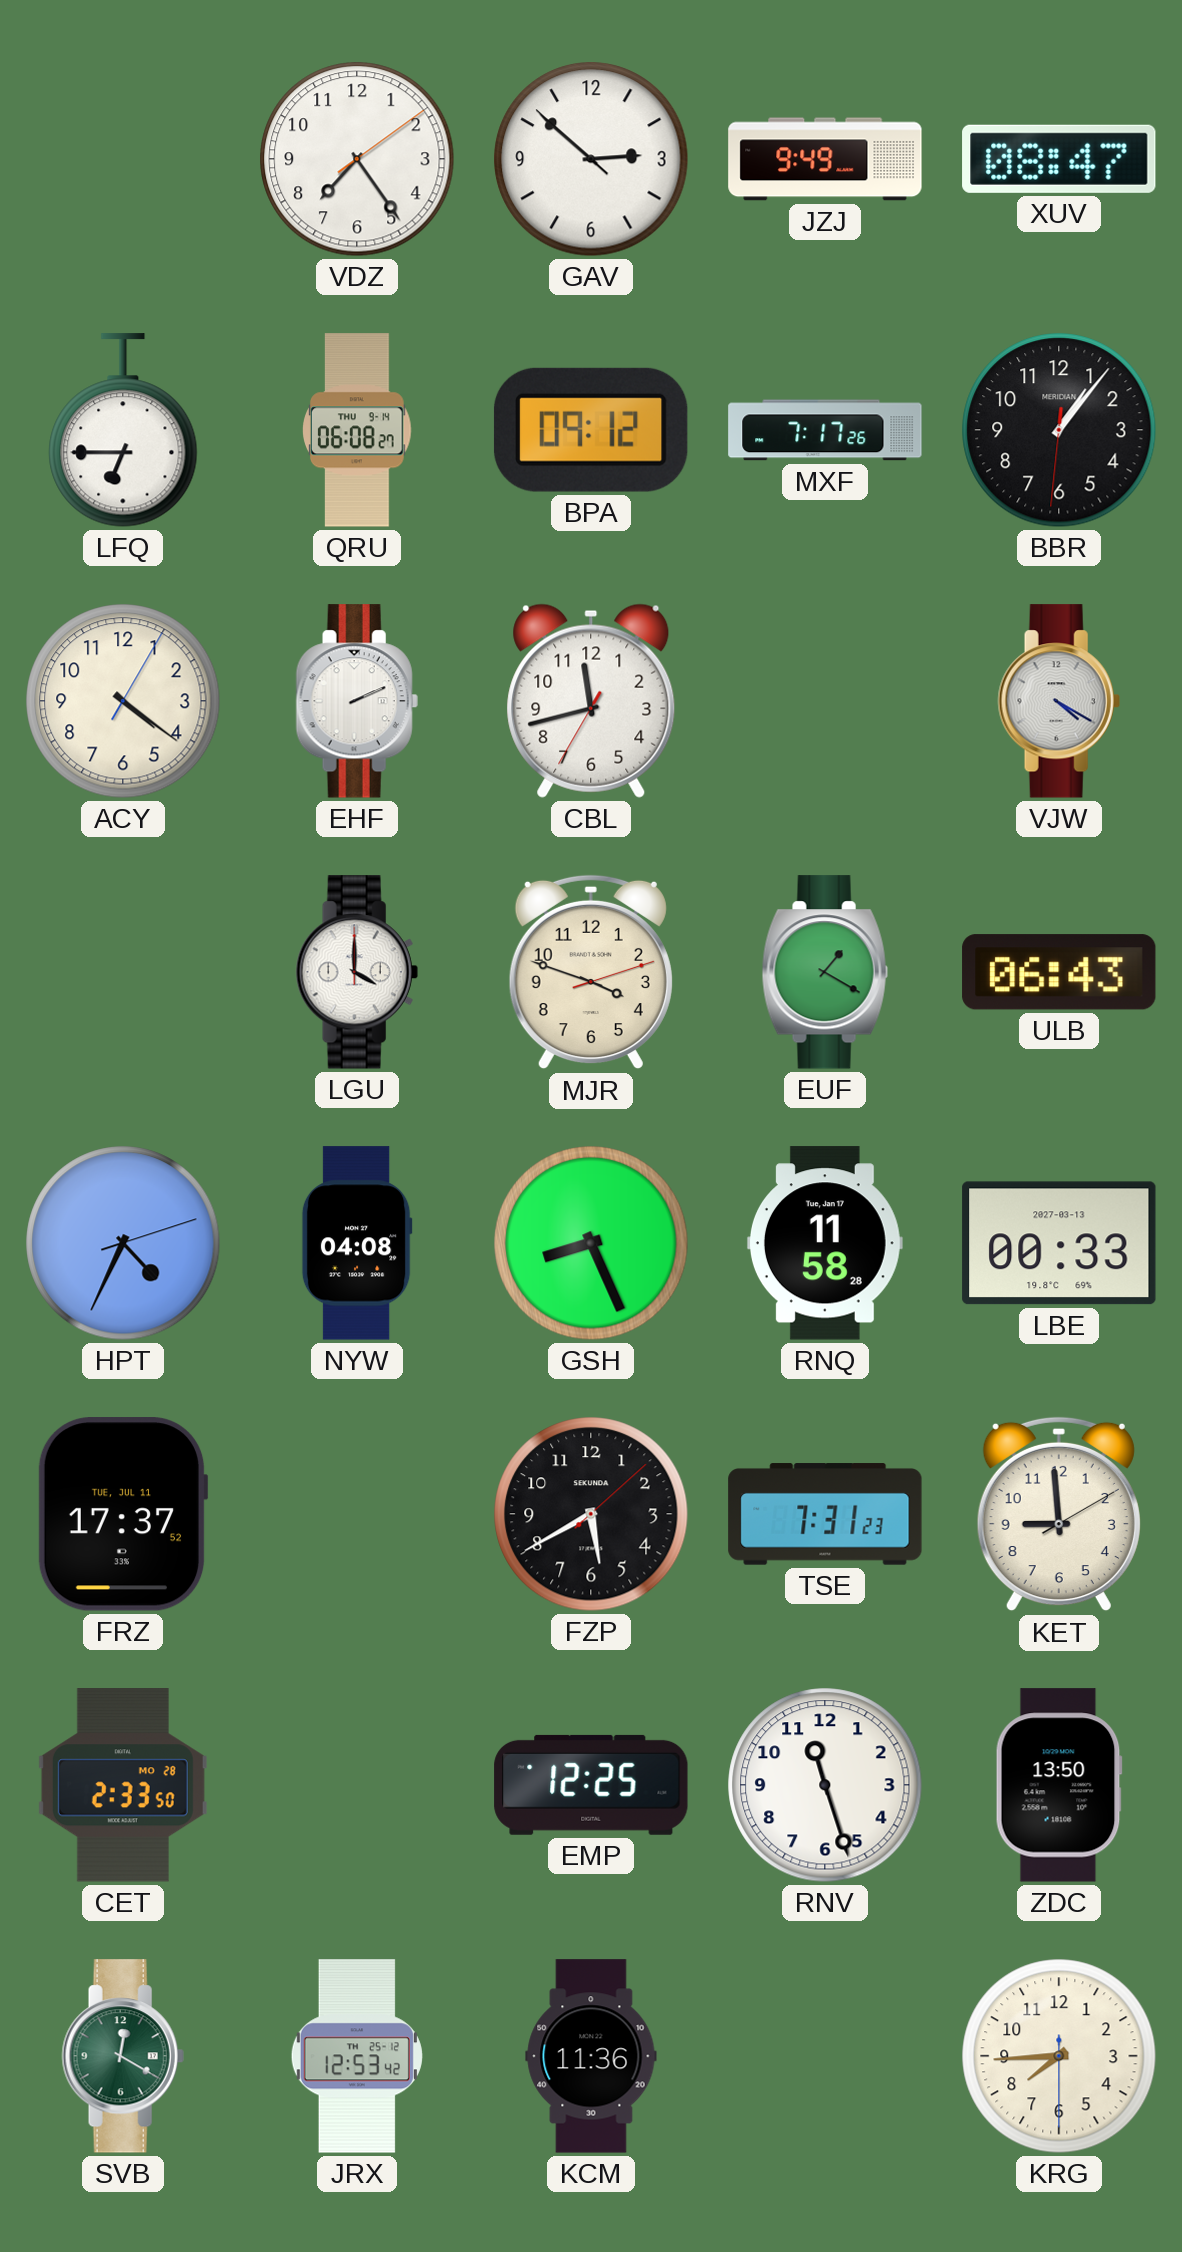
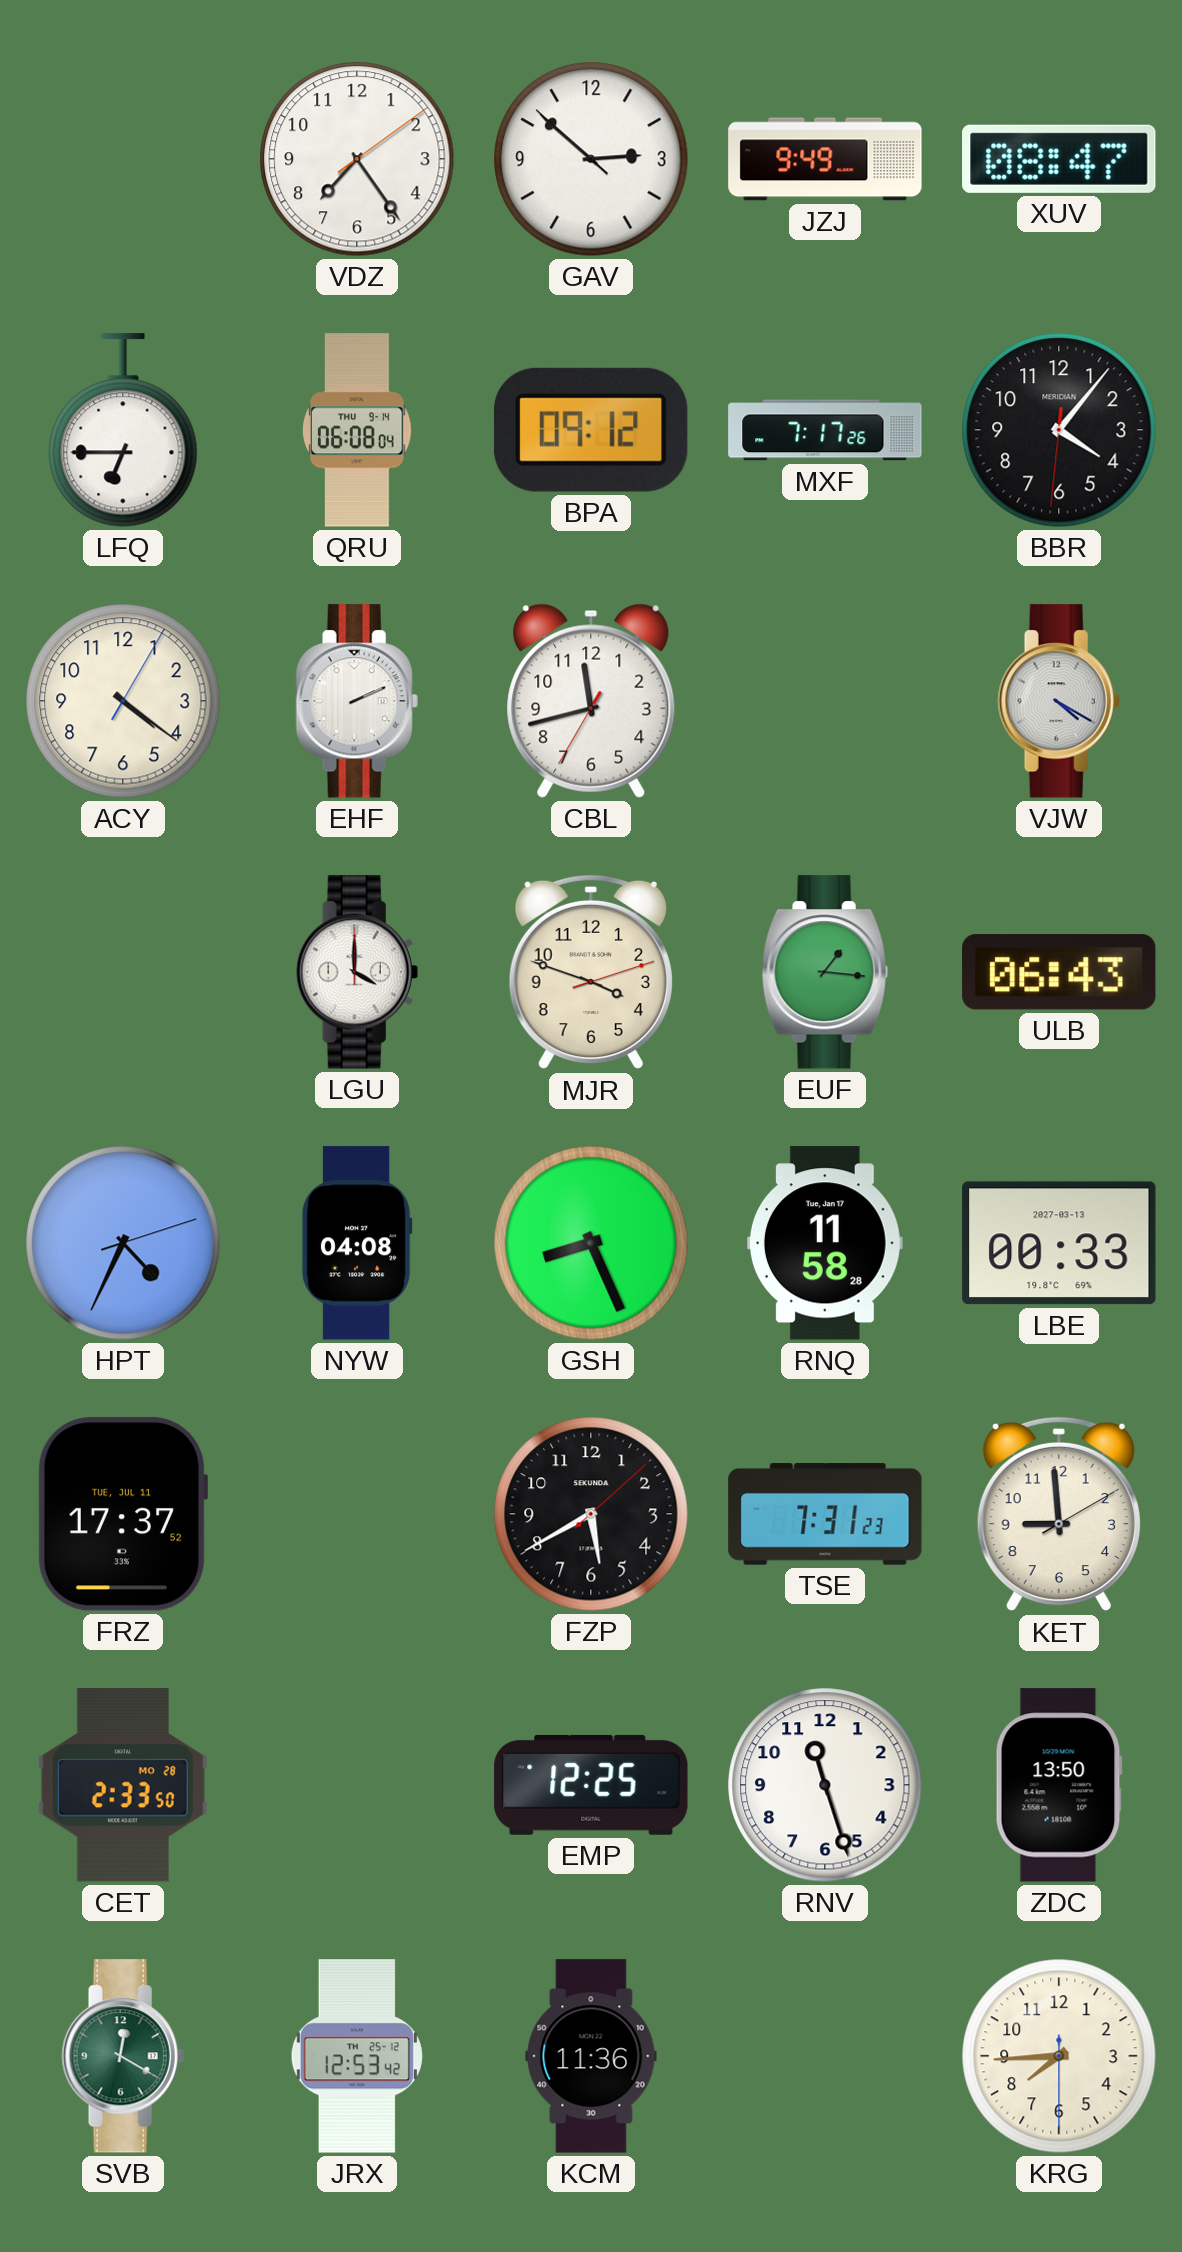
QRU: 06:08:27 -> 06:08:04
BBR: 1:06 -> 4:06
EUF: 1:20 -> 1:16
